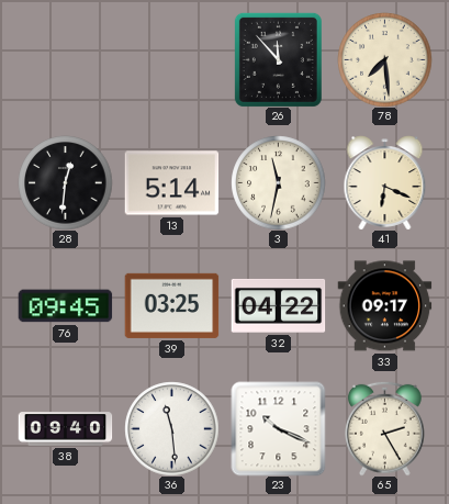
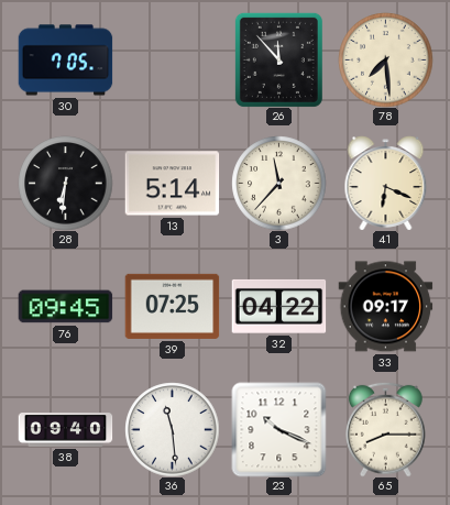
30: none -> 7:05
28: 12:31 -> 6:31
3: 11:32 -> 11:37
39: 03:25 -> 07:25
65: 2:25 -> 8:15
